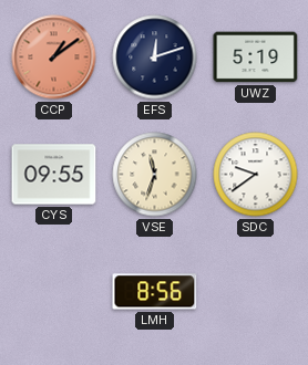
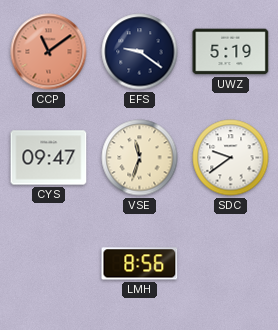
CCP: 1:09 -> 11:09
EFS: 12:12 -> 9:21
CYS: 09:55 -> 09:47
